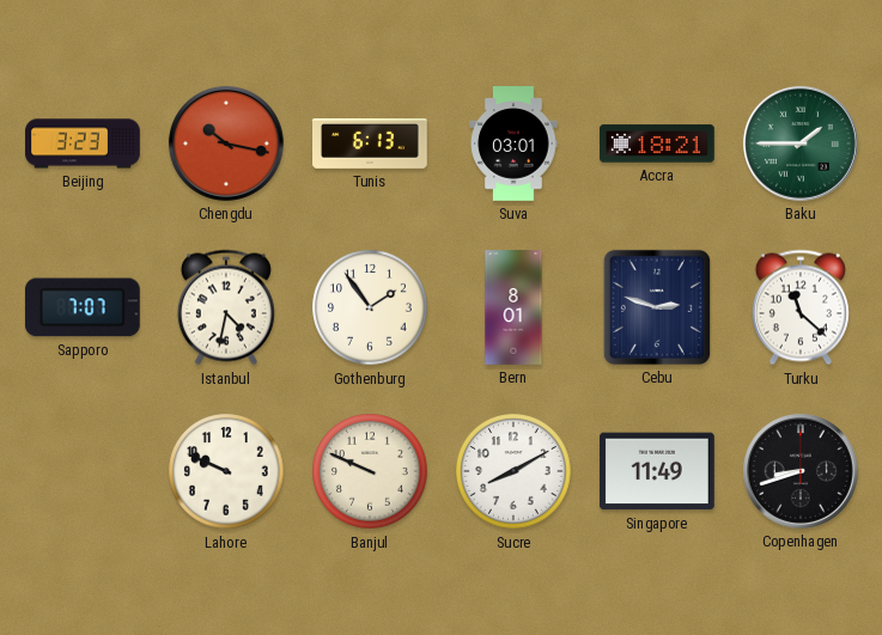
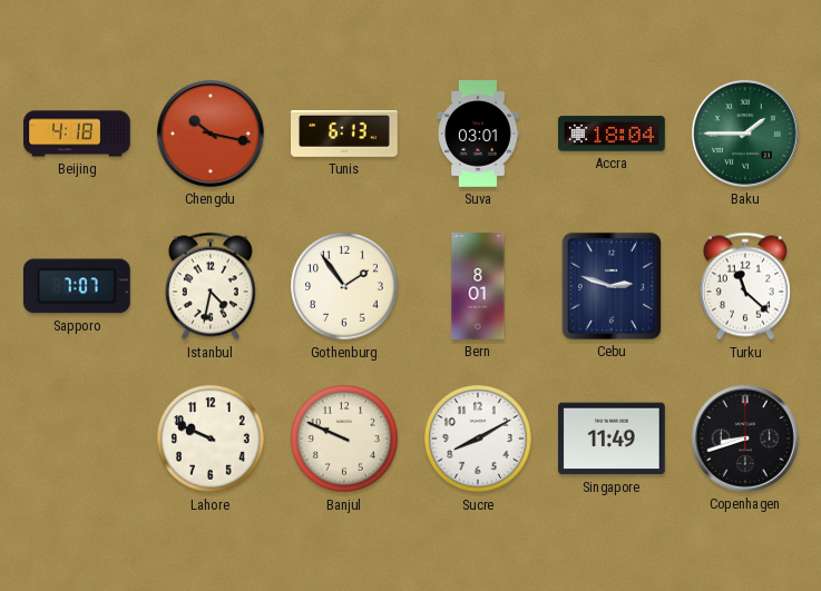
Beijing: 3:23 -> 4:18
Accra: 18:21 -> 18:04
